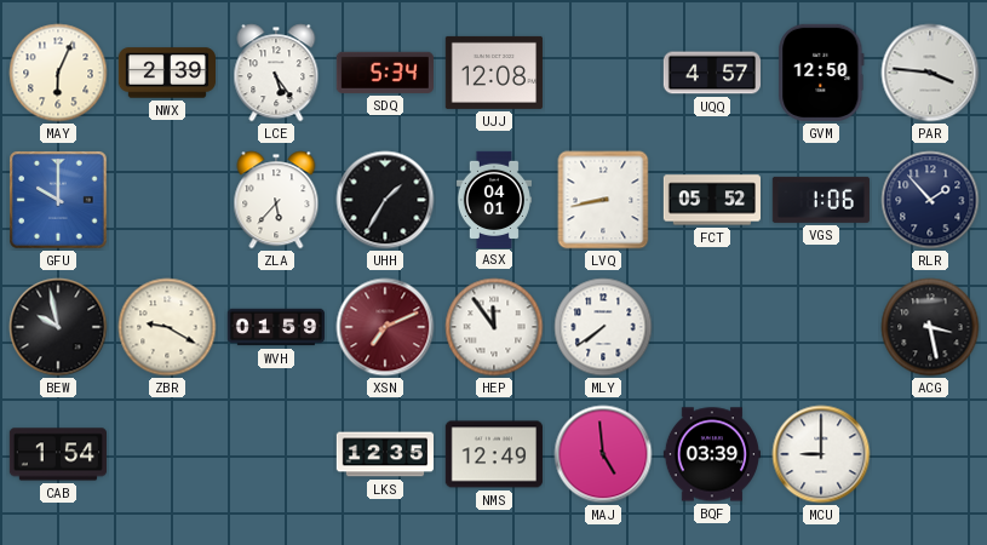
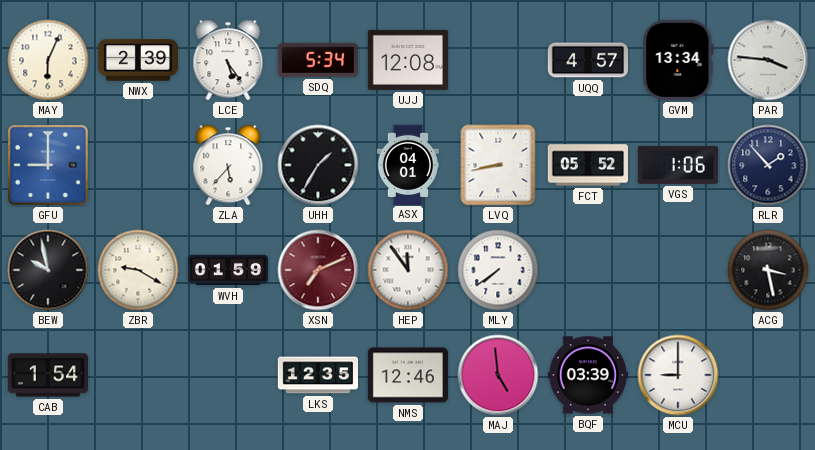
GVM: 12:50 -> 13:34
GFU: 10:00 -> 9:00
NMS: 12:49 -> 12:46
